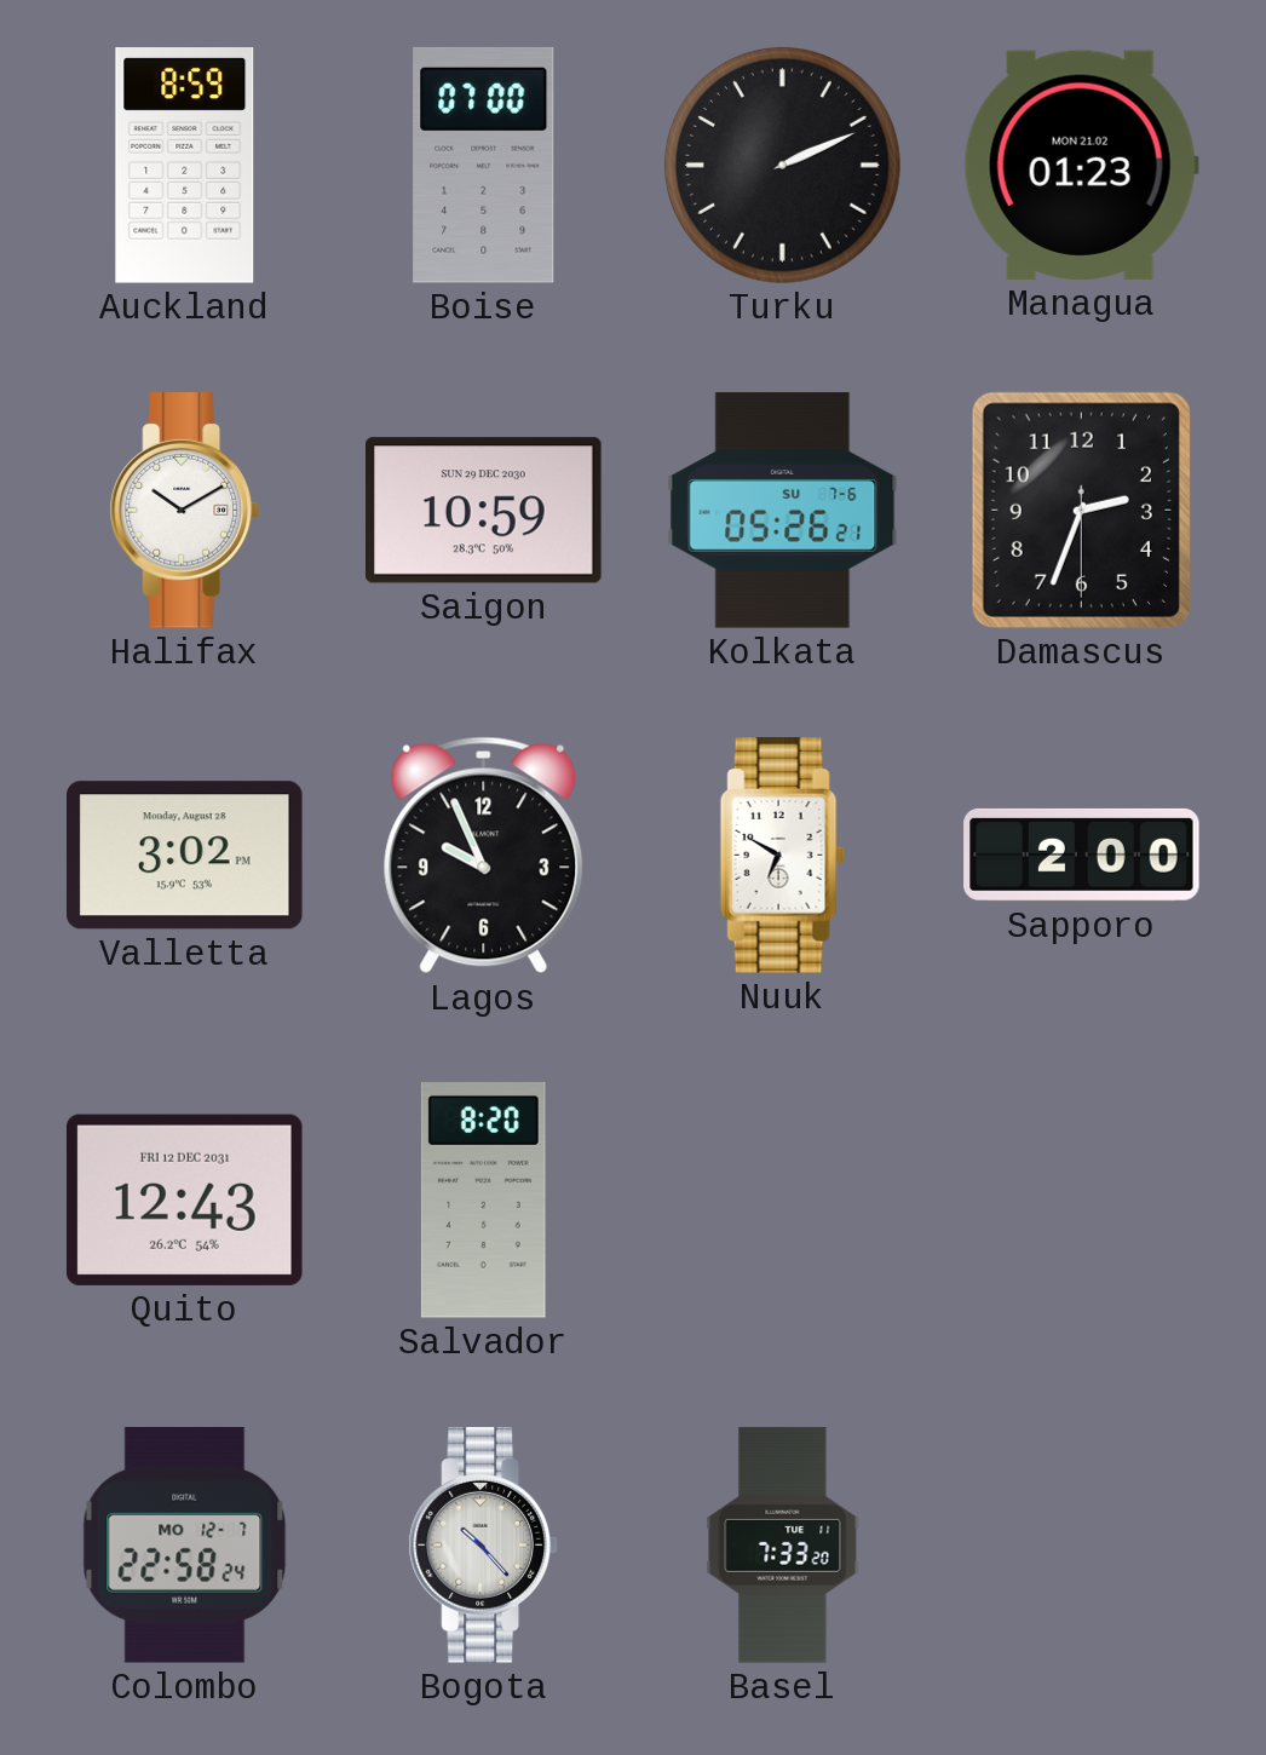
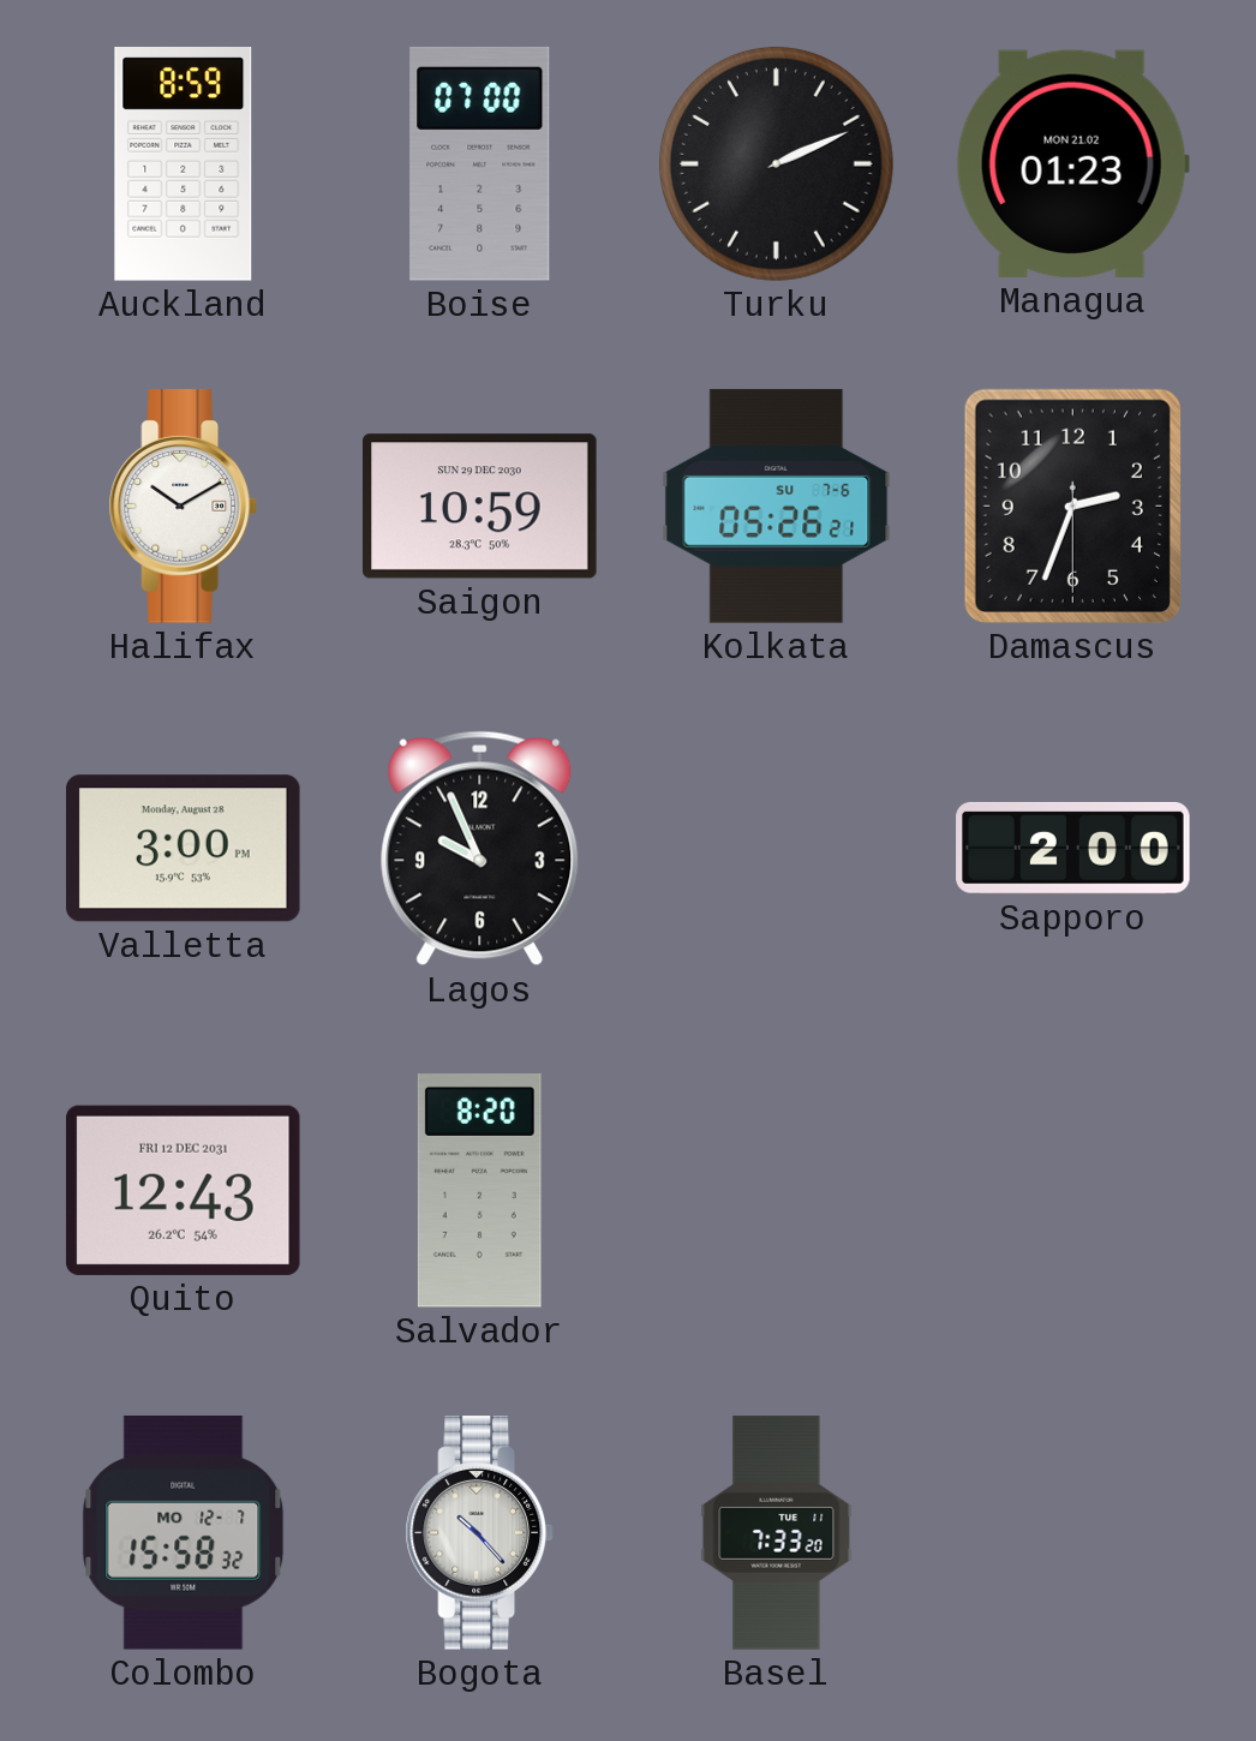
Valletta: 3:02 -> 3:00
Nuuk: 6:50 -> none
Colombo: 22:58 -> 15:58
